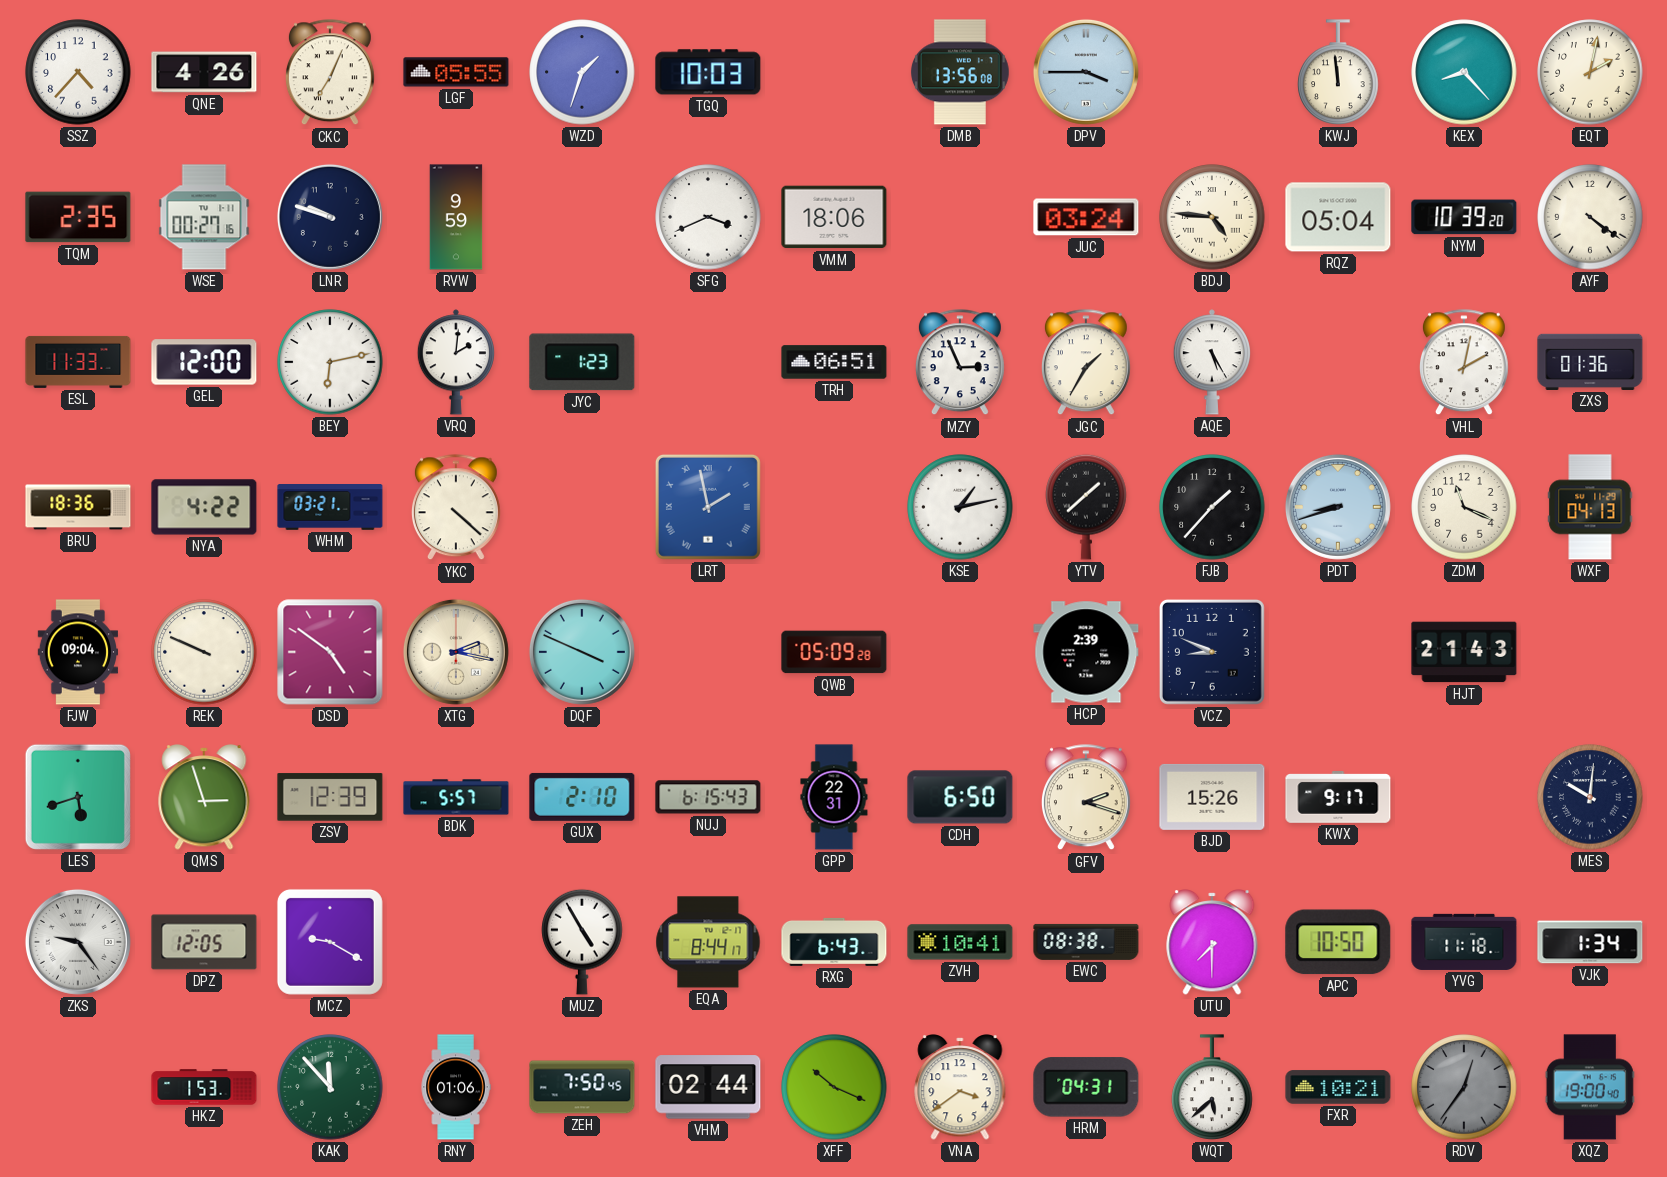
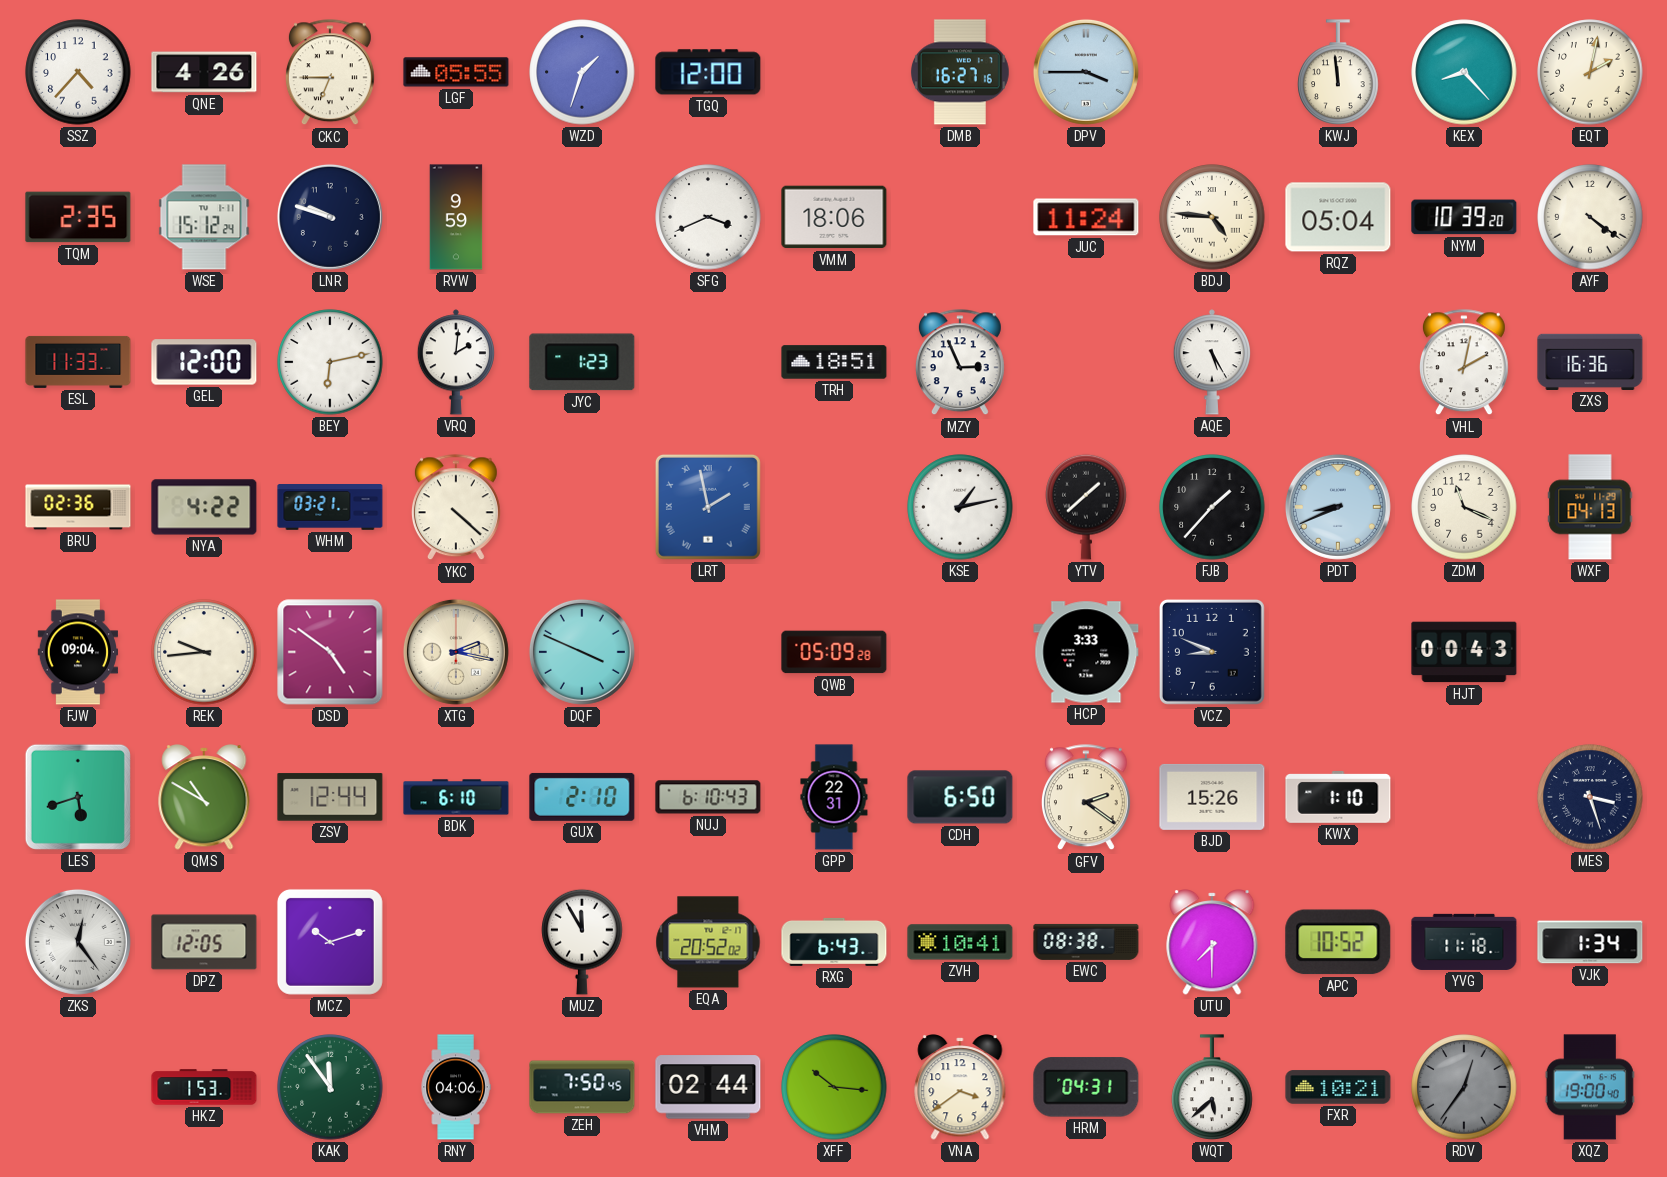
CKC: 7:04 -> 6:45
TGQ: 10:03 -> 12:00
DMB: 13:56 -> 16:27
WSE: 00:27 -> 15:12
JUC: 03:24 -> 11:24
TRH: 06:51 -> 18:51
JGC: 1:35 -> none
ZXS: 01:36 -> 16:36
BRU: 18:36 -> 02:36
PDT: 8:42 -> 8:41
REK: 9:49 -> 9:44
HCP: 2:39 -> 3:33
HJT: 21:43 -> 00:43
QMS: 2:57 -> 10:50
ZSV: 12:39 -> 12:44
BDK: 5:57 -> 6:10
NUJ: 6:15 -> 6:10
GFV: 2:18 -> 2:21
KWX: 9:17 -> 1:10
MES: 10:01 -> 3:27
ZKS: 9:24 -> 12:24
MCZ: 9:20 -> 10:12
MUZ: 4:55 -> 11:55
EQA: 8:44 -> 20:52
APC: 10:50 -> 10:52
KAK: 11:53 -> 11:54
RNY: 01:06 -> 04:06
XFF: 10:19 -> 10:16
